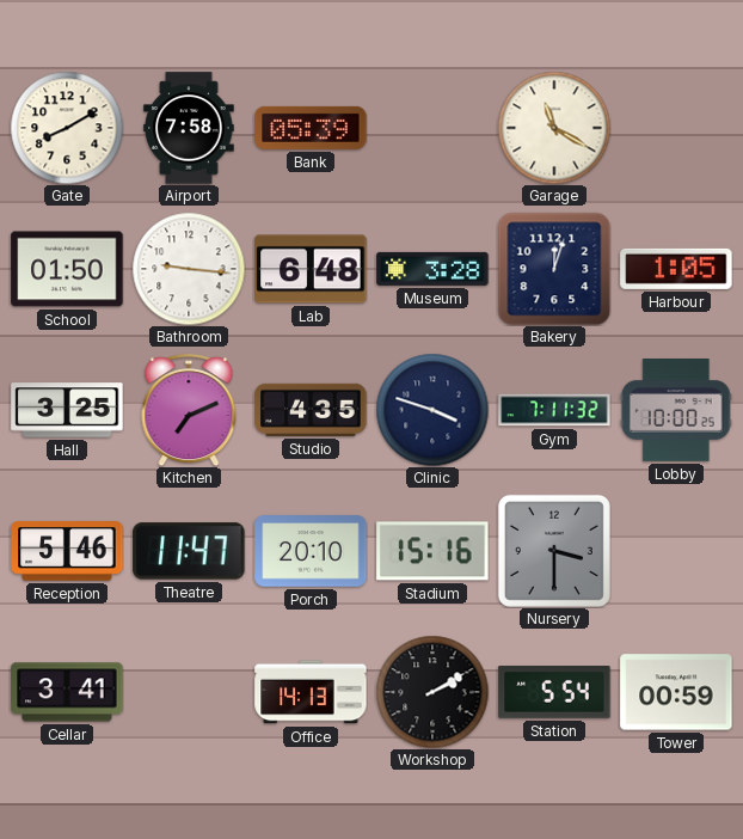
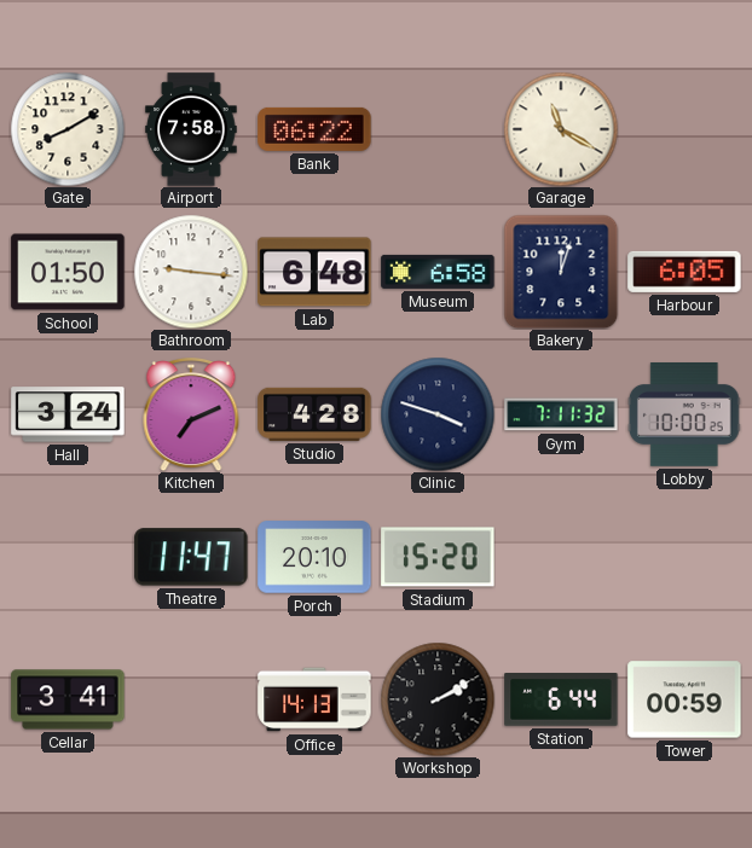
Bank: 05:39 -> 06:22
Museum: 3:28 -> 6:58
Harbour: 1:05 -> 6:05
Hall: 3:25 -> 3:24
Studio: 4:35 -> 4:28
Reception: 5:46 -> none
Stadium: 15:16 -> 15:20
Nursery: 3:30 -> none
Station: 5:54 -> 6:44
